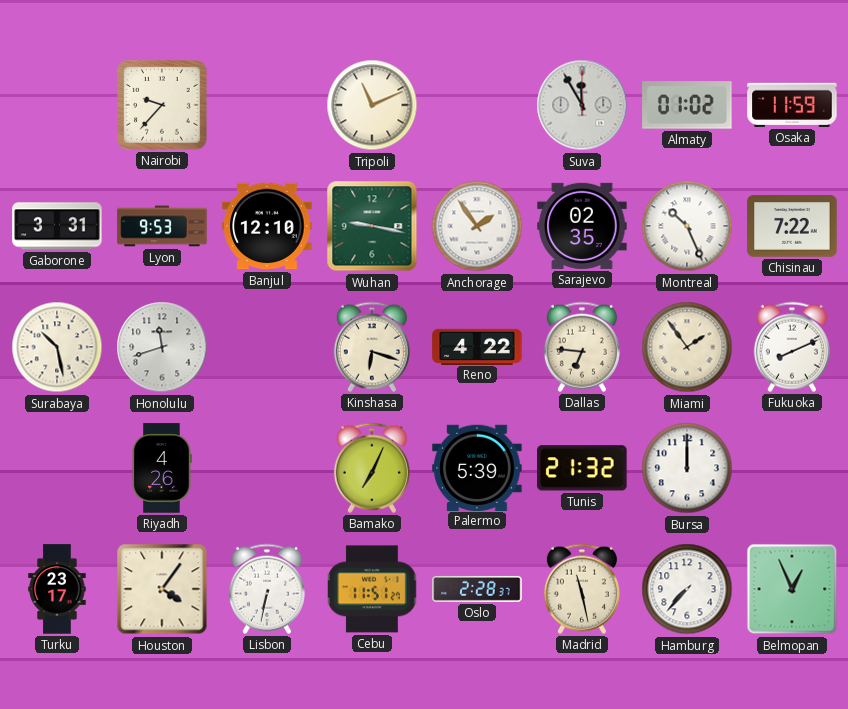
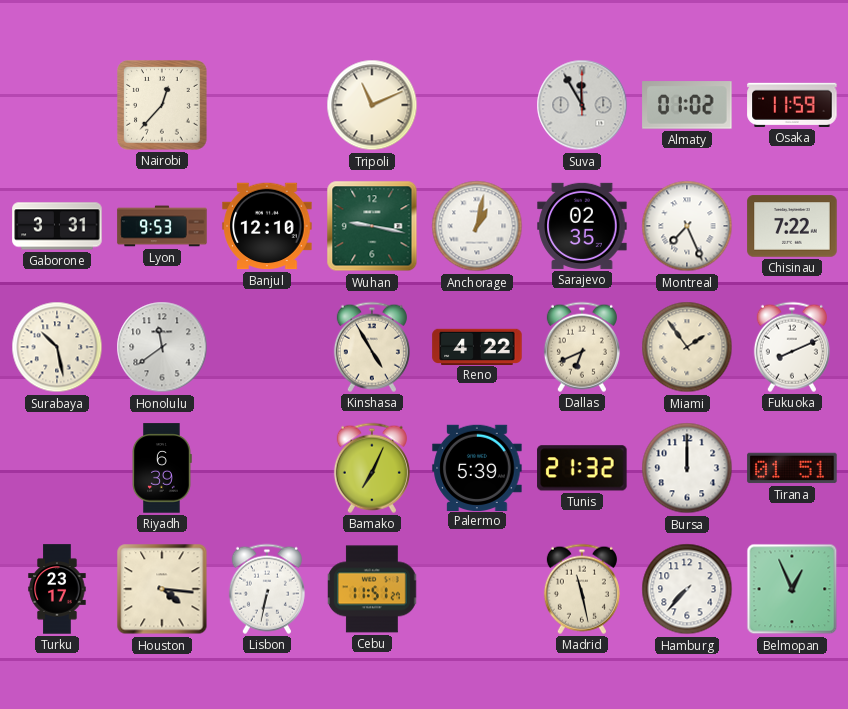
Nairobi: 9:37 -> 12:37
Anchorage: 1:54 -> 1:02
Montreal: 10:26 -> 7:26
Honolulu: 11:42 -> 11:39
Kinshasa: 6:18 -> 4:55
Dallas: 6:46 -> 6:41
Riyadh: 4:26 -> 6:39
Tirana: none -> 01:51
Houston: 4:06 -> 4:16
Oslo: 2:28 -> none
